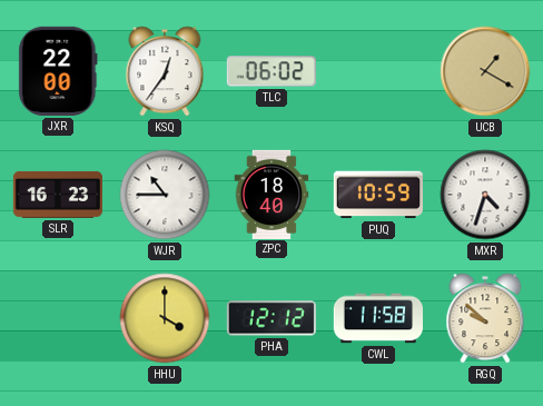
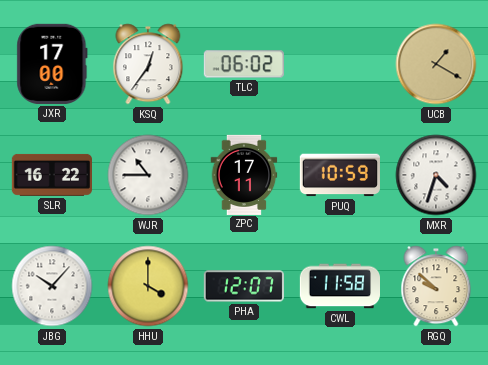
JXR: 22:00 -> 17:00
SLR: 16:23 -> 16:22
ZPC: 18:40 -> 17:11
JBG: none -> 10:07
PHA: 12:12 -> 12:07
